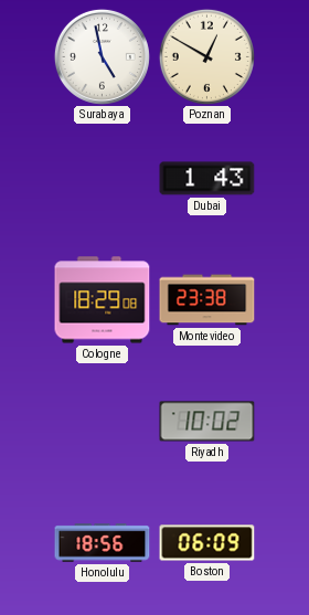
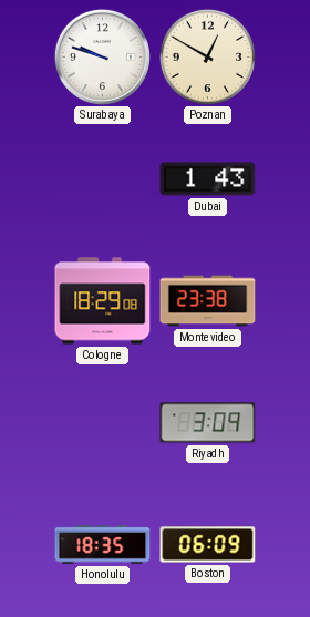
Surabaya: 4:58 -> 9:48
Riyadh: 10:02 -> 3:09
Honolulu: 18:56 -> 18:35
